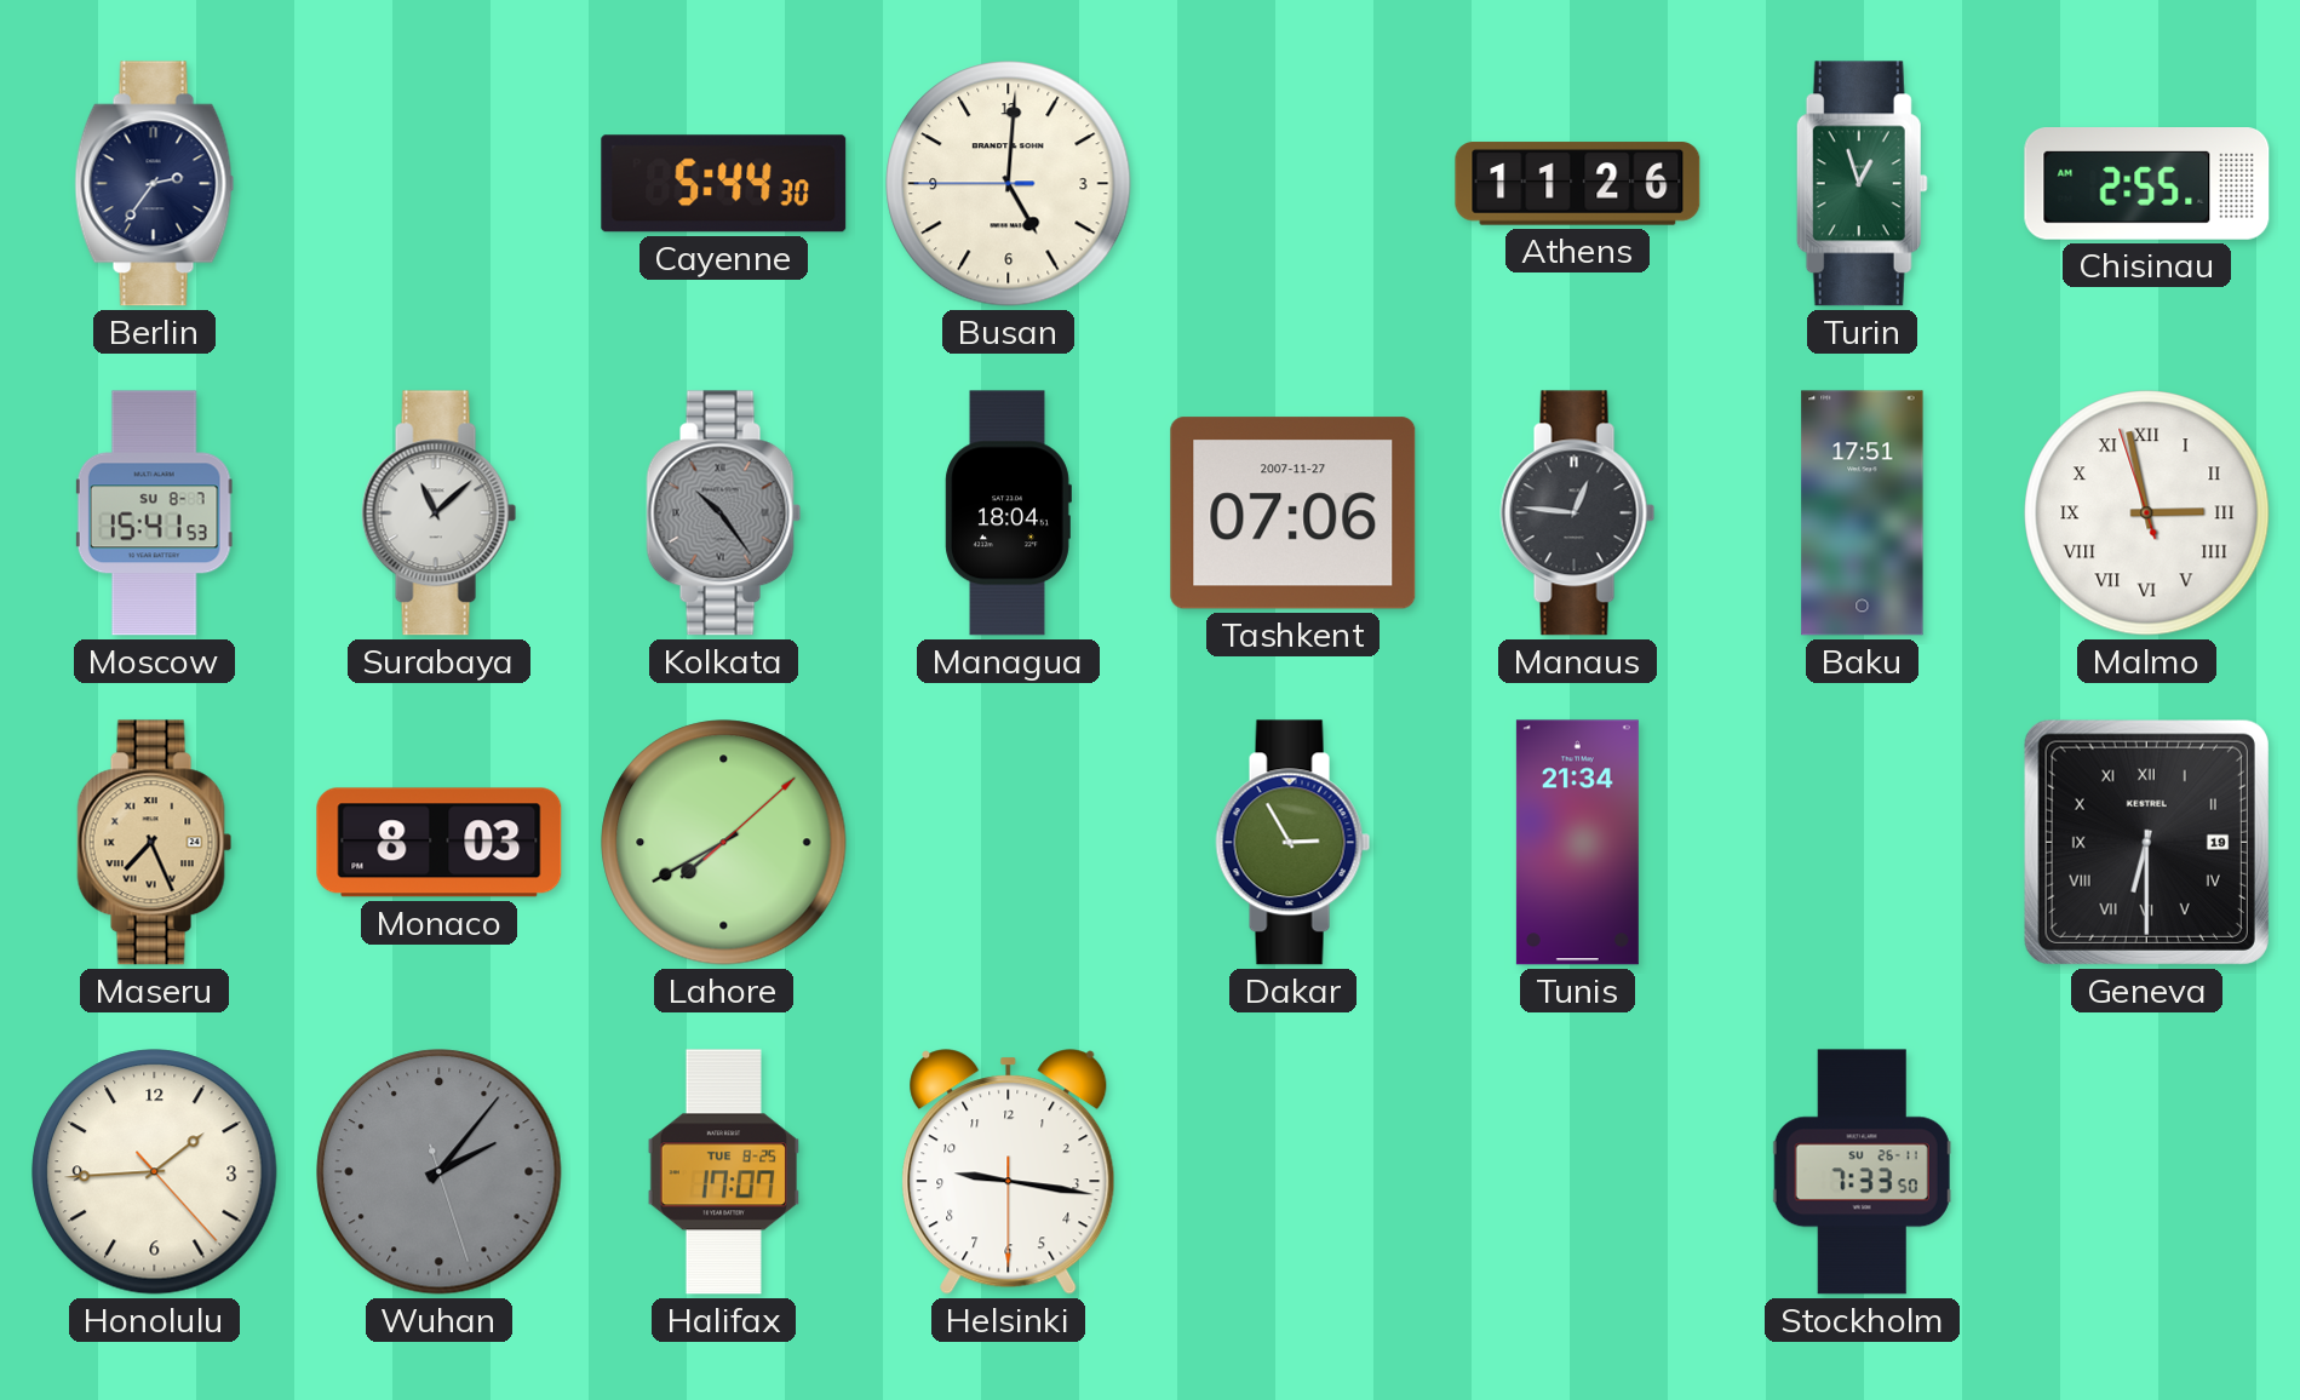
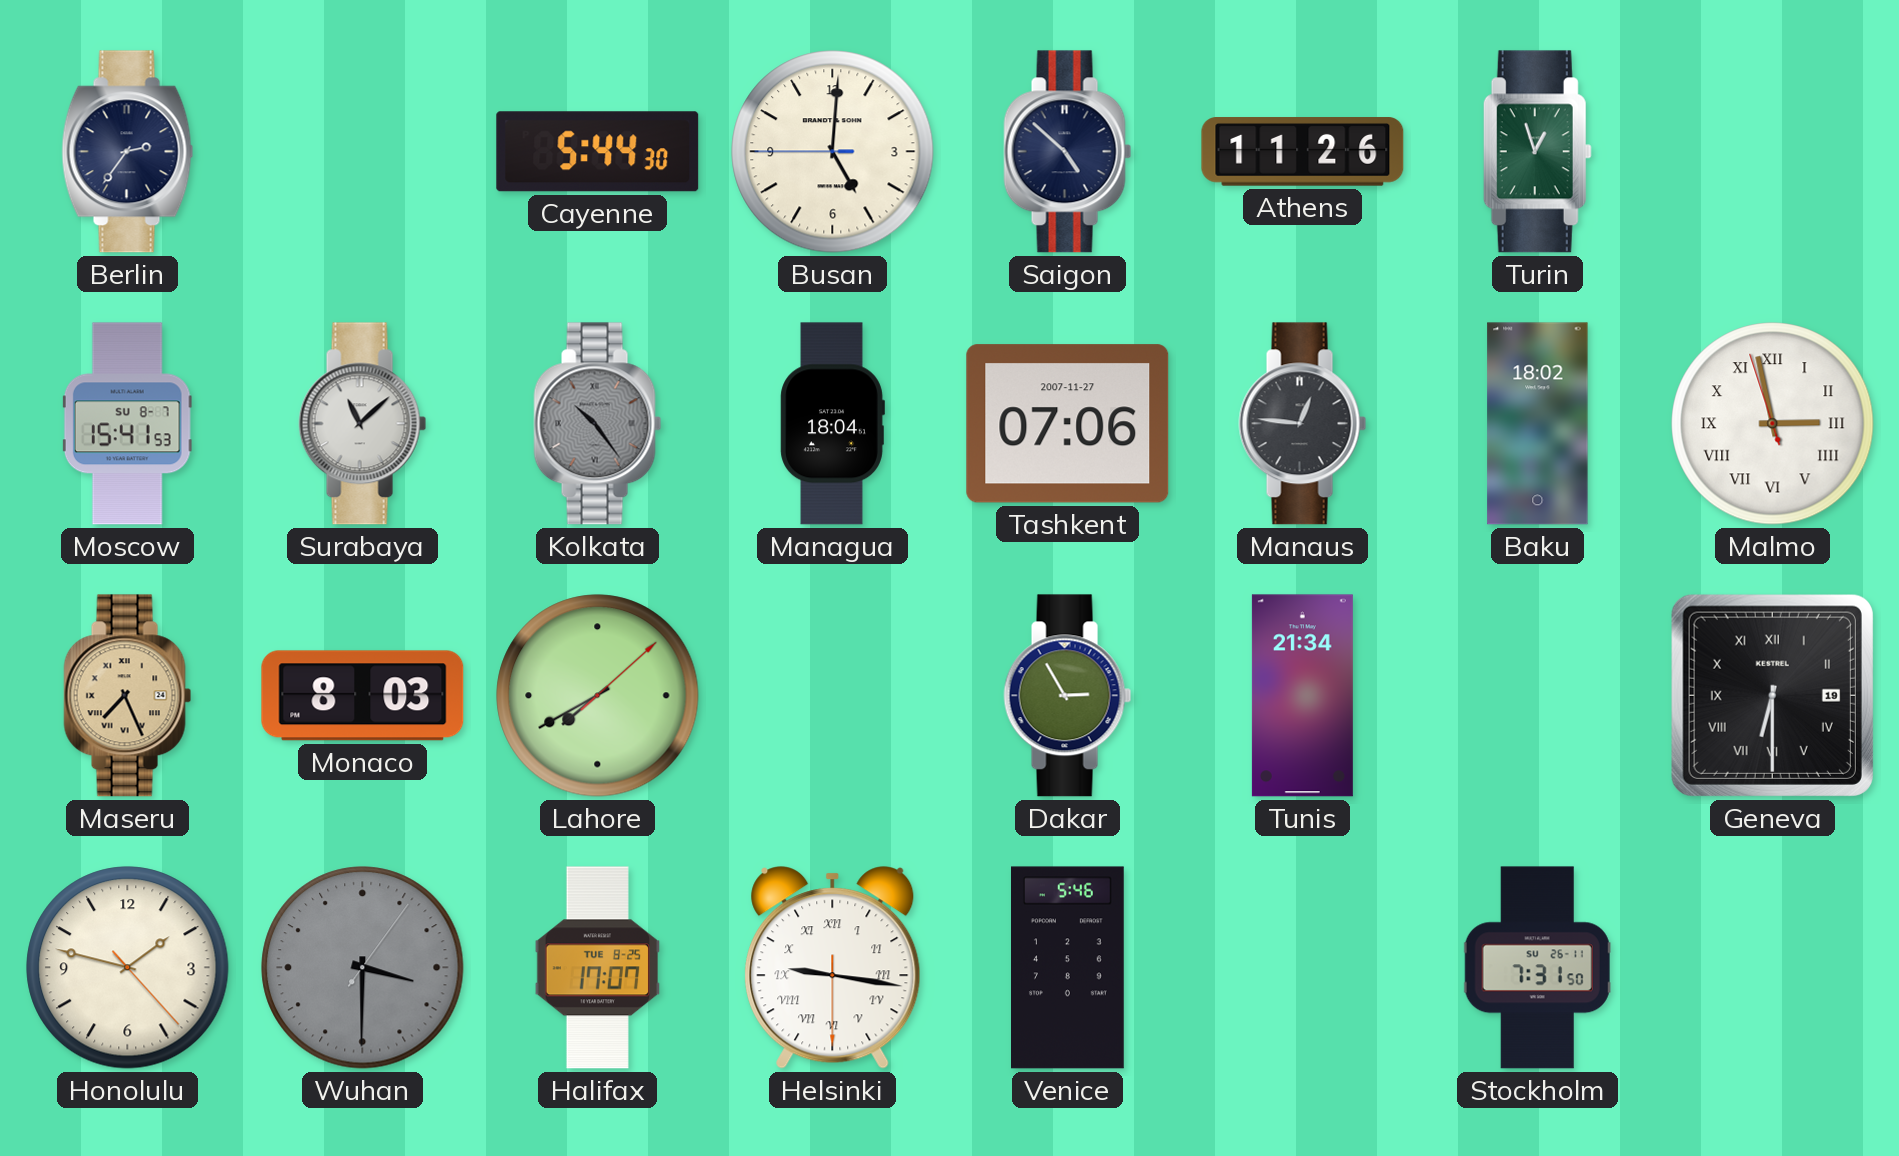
Saigon: none -> 4:52
Chisinau: 2:55 -> none
Baku: 17:51 -> 18:02
Honolulu: 1:44 -> 1:47
Wuhan: 2:06 -> 3:30
Helsinki numerals: Arabic -> Roman
Venice: none -> 5:46
Stockholm: 7:33 -> 7:31
